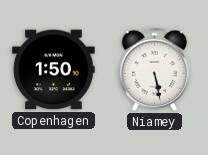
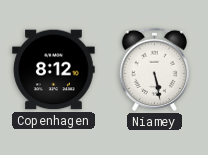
Copenhagen: 1:50 -> 8:12
